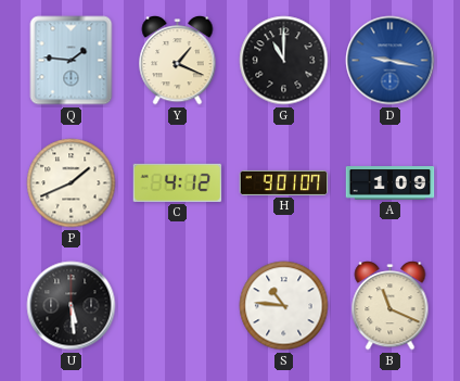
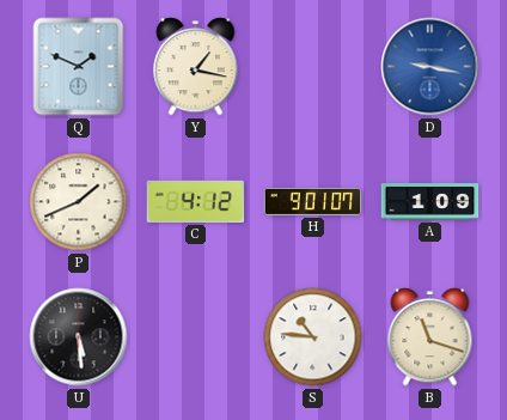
Q: 1:46 -> 1:49
Y: 1:19 -> 1:17
G: 11:00 -> none
B: 11:19 -> 11:18
